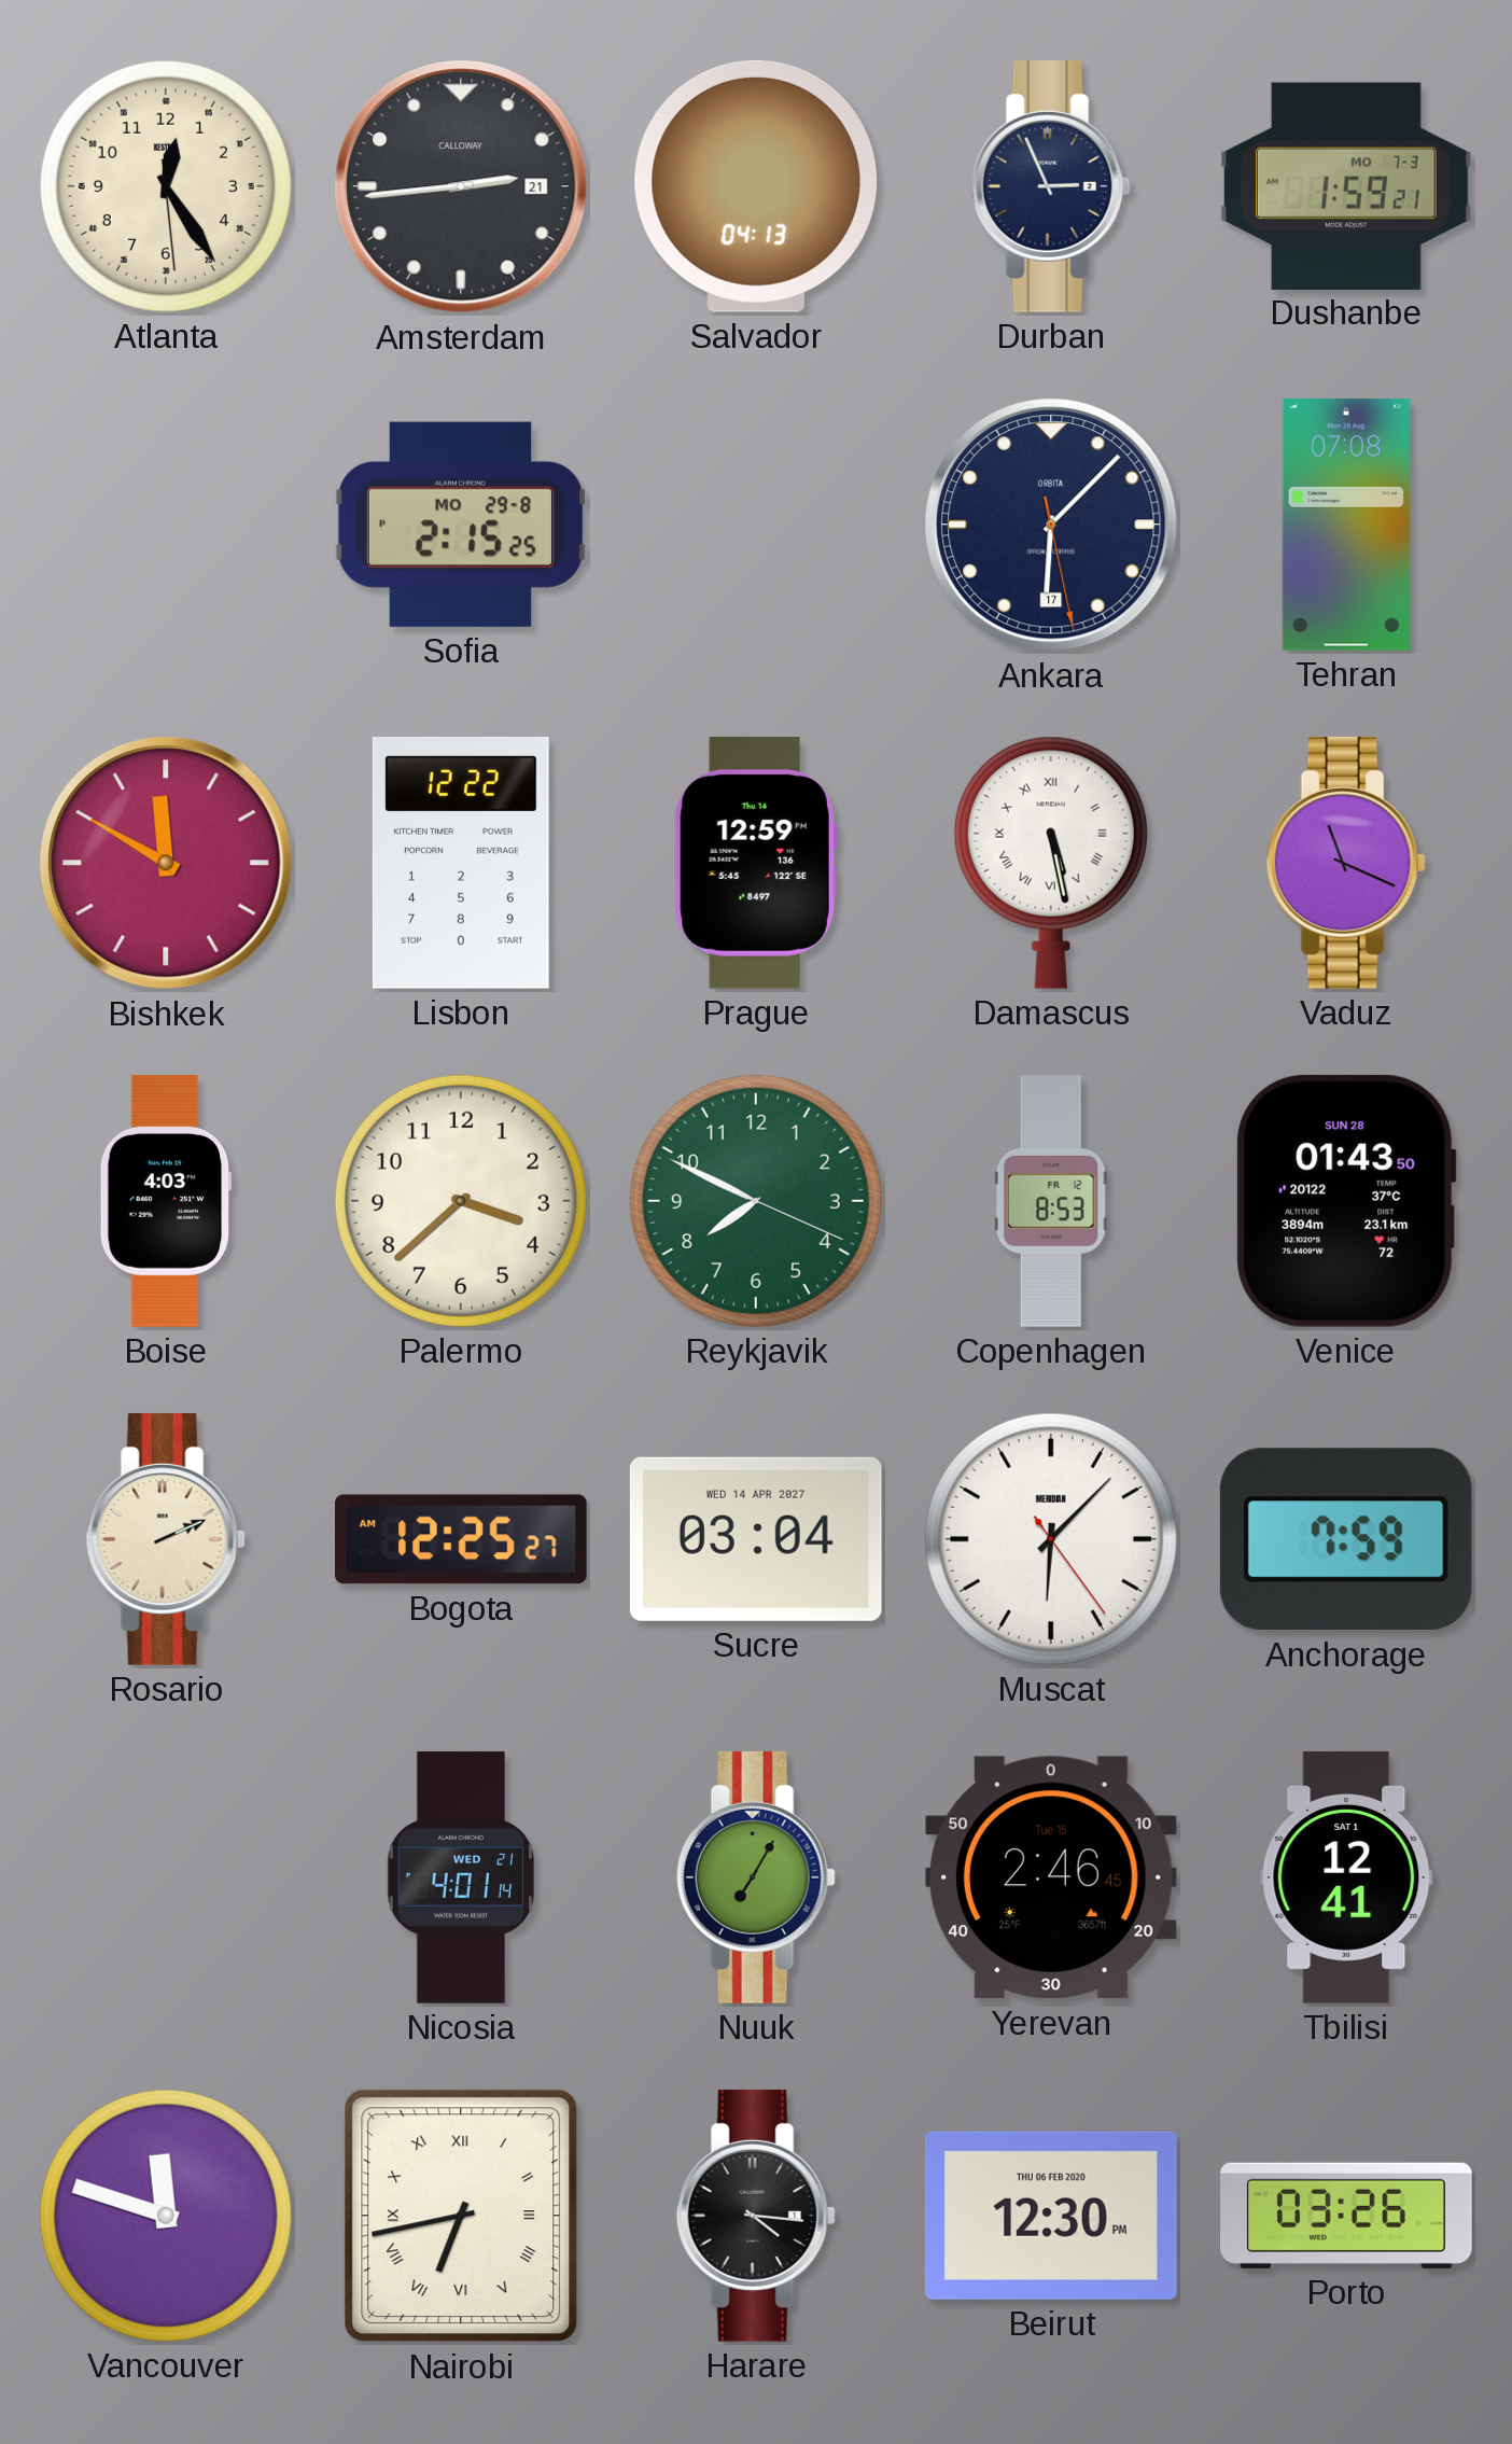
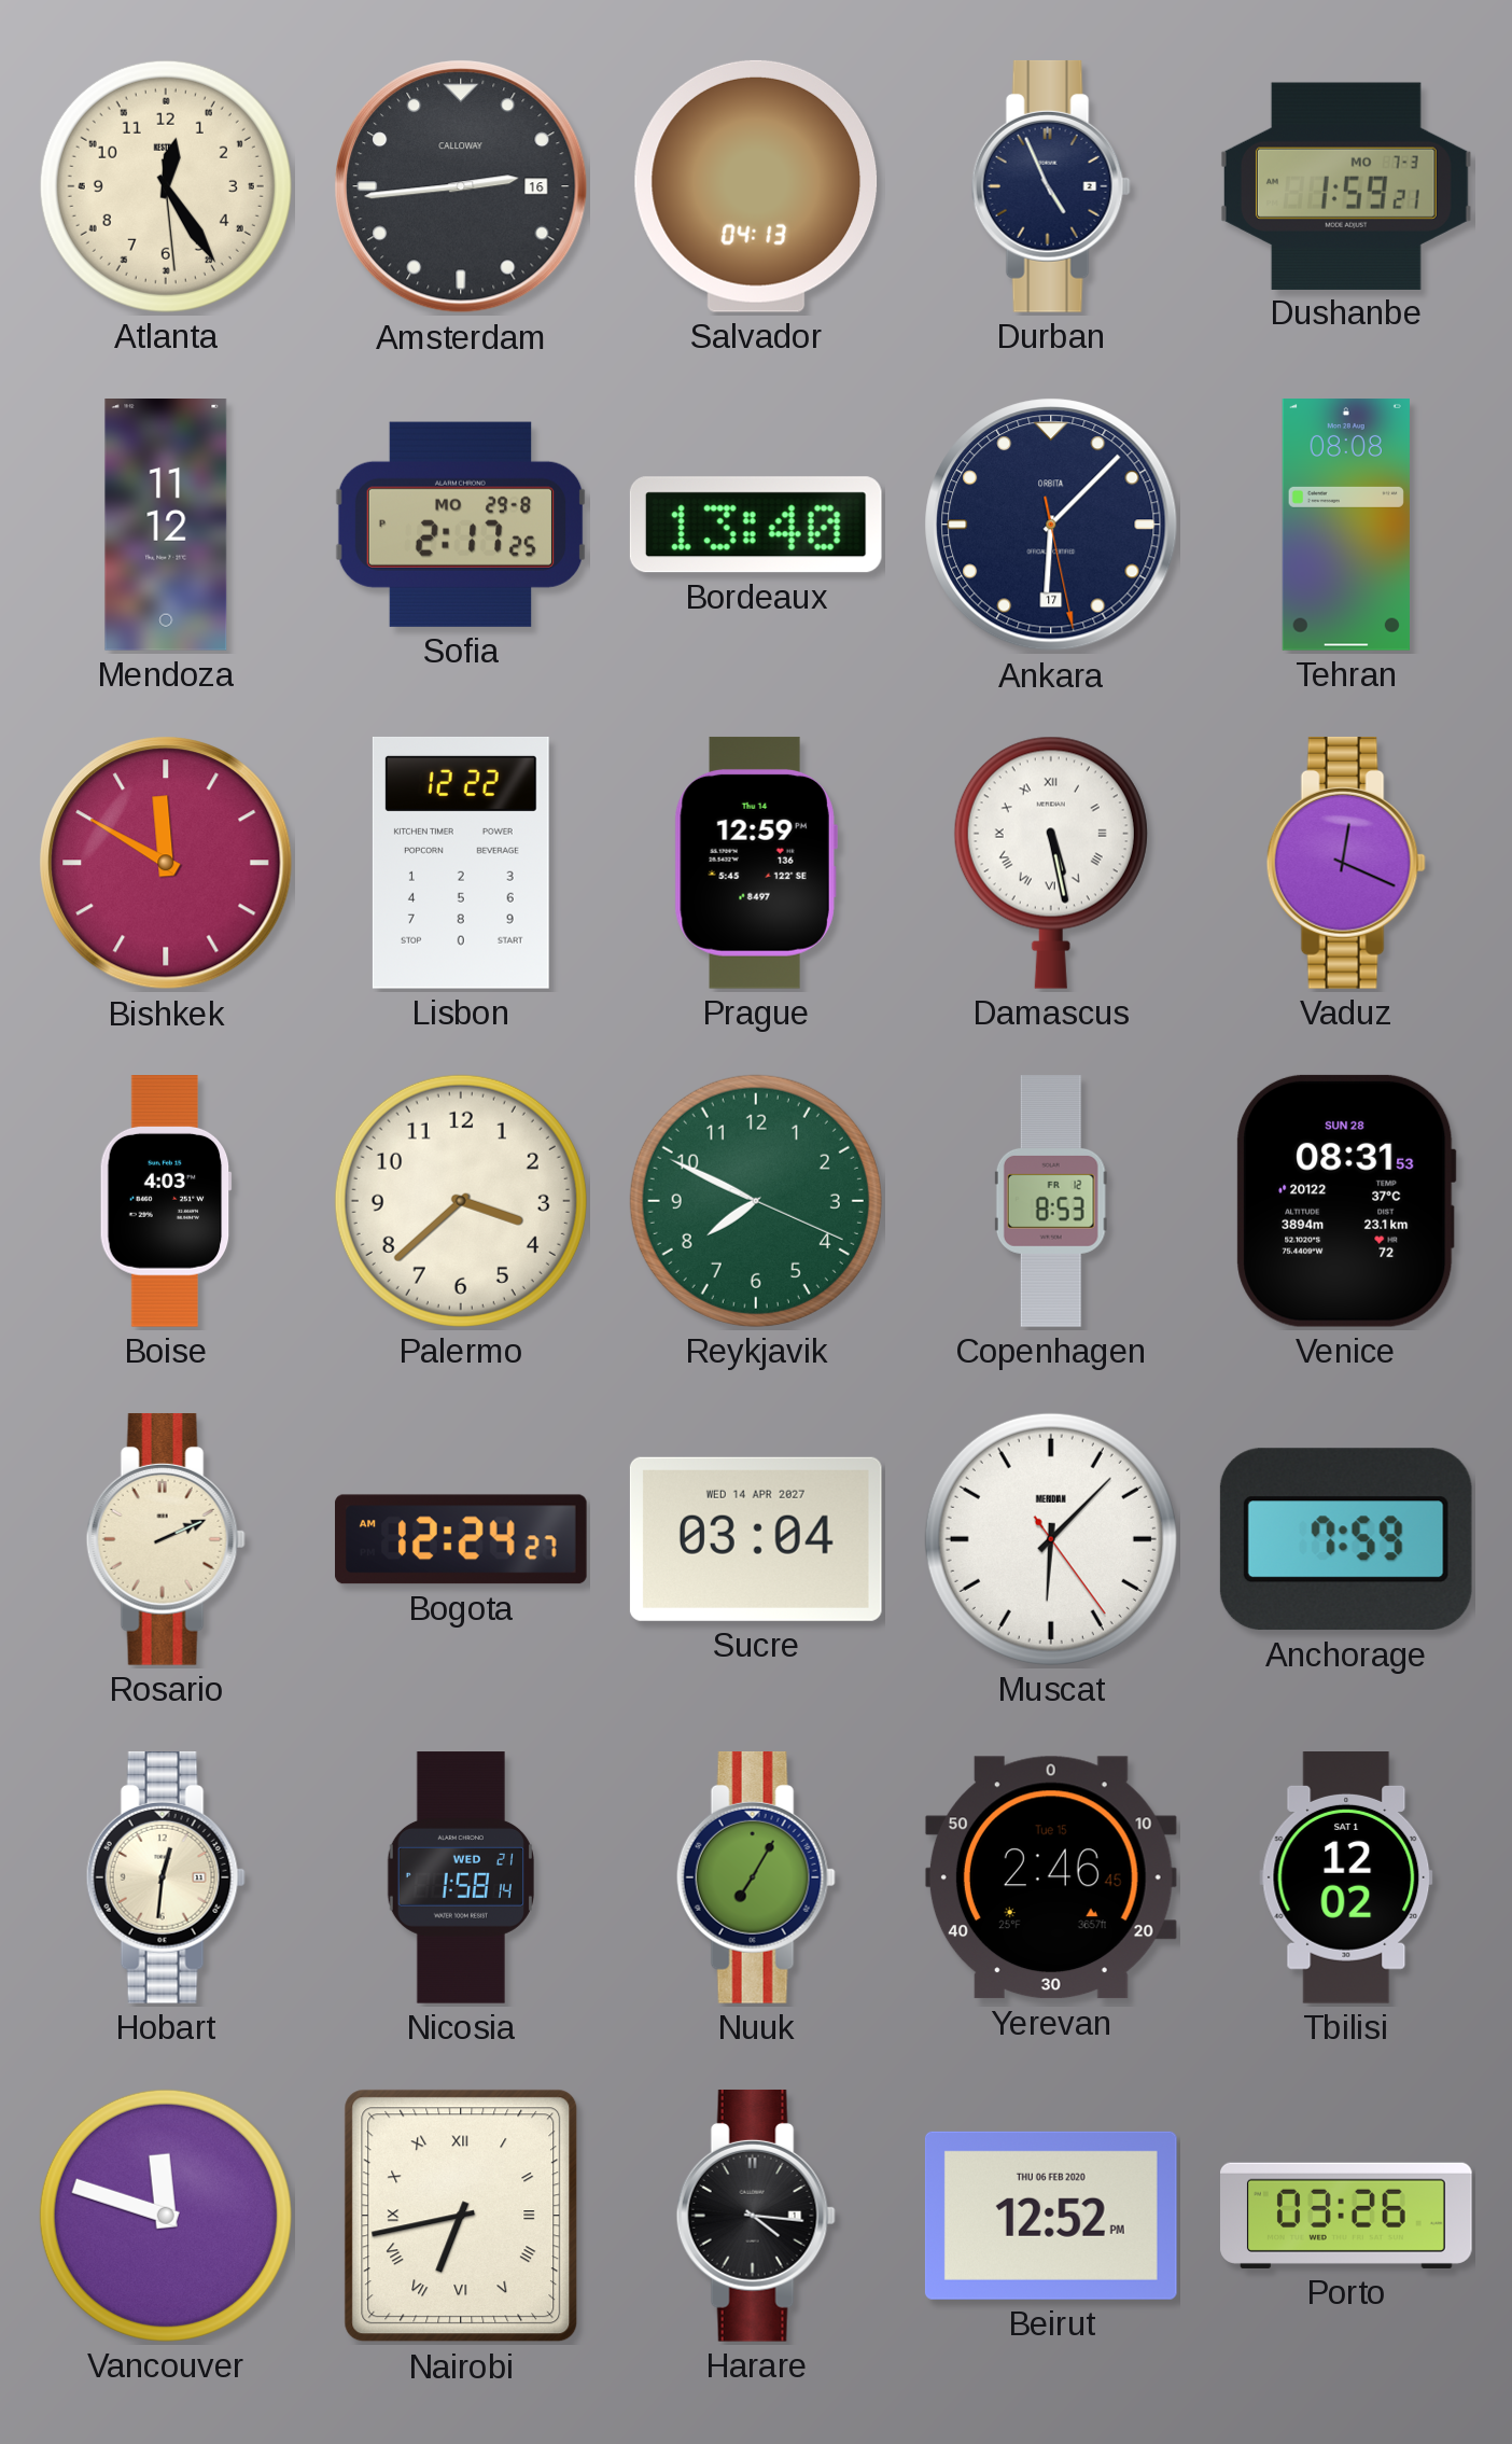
Amsterdam date: 21 -> 16
Durban: 2:56 -> 4:56
Mendoza: none -> 11:12
Sofia: 2:15 -> 2:17
Bordeaux: none -> 13:40
Tehran: 07:08 -> 08:08
Vaduz: 11:19 -> 12:19
Venice: 01:43 -> 08:31
Bogota: 12:25 -> 12:24
Hobart: none -> 12:31
Nicosia: 4:01 -> 1:58
Tbilisi: 12:41 -> 12:02
Beirut: 12:30 -> 12:52
